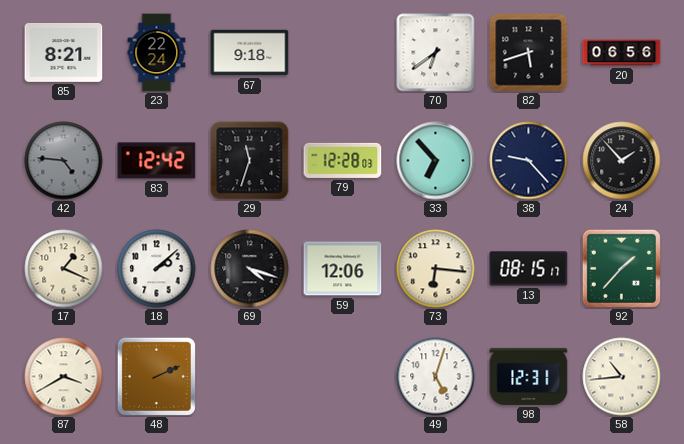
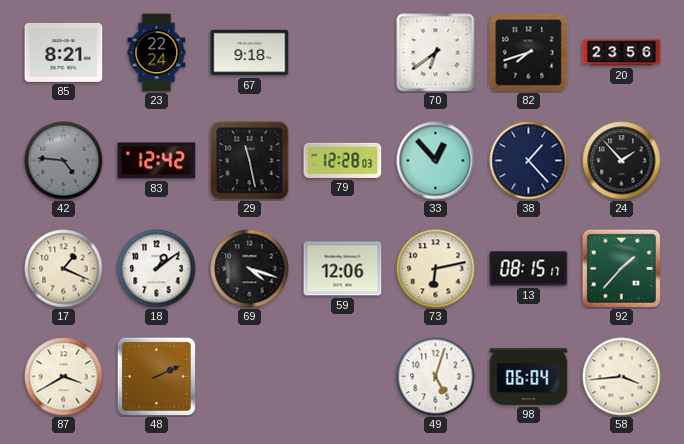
82: 5:42 -> 7:42
20: 06:56 -> 23:56
29: 11:33 -> 11:28
33: 6:53 -> 12:53
38: 9:23 -> 1:23
18: 2:08 -> 1:09
73: 6:16 -> 6:13
98: 12:31 -> 06:04
58: 10:44 -> 3:44
